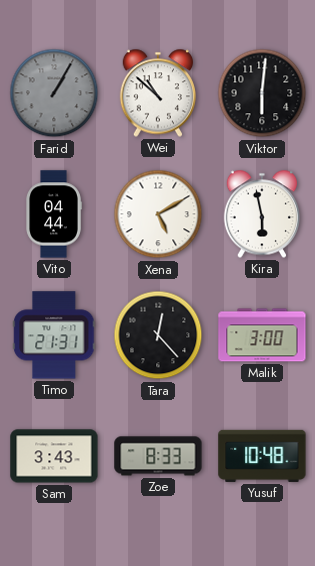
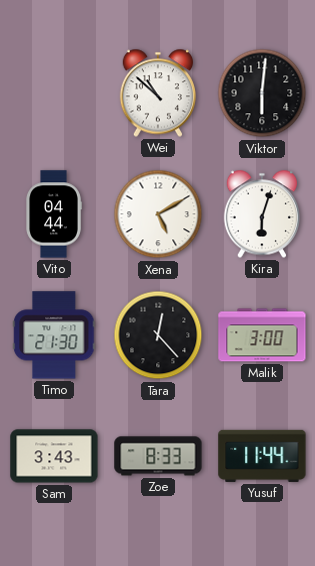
Farid: 1:05 -> none
Kira: 5:58 -> 6:03
Timo: 21:31 -> 21:30
Yusuf: 10:48 -> 11:44
